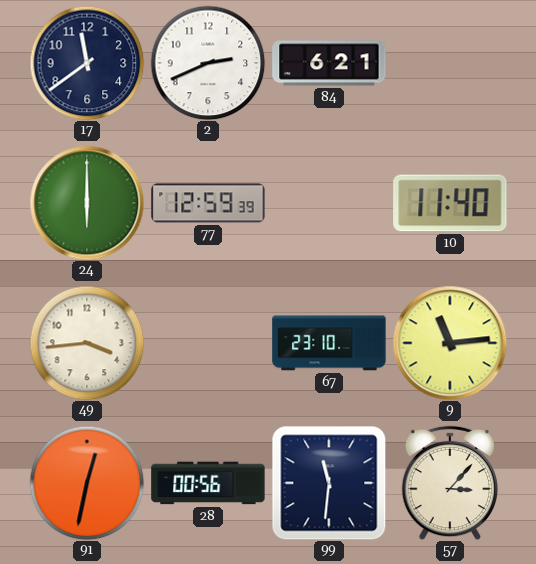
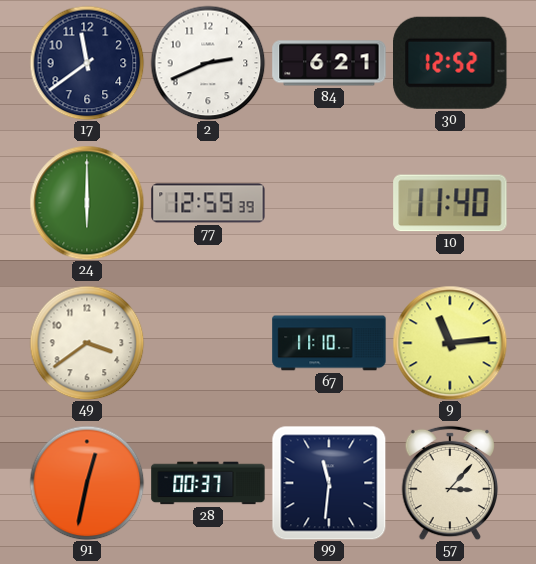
30: none -> 12:52
49: 3:44 -> 3:39
67: 23:10 -> 11:10
28: 00:56 -> 00:37
